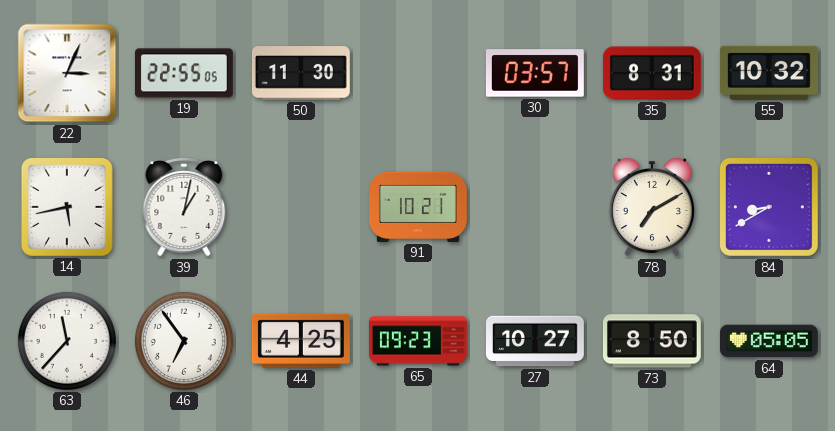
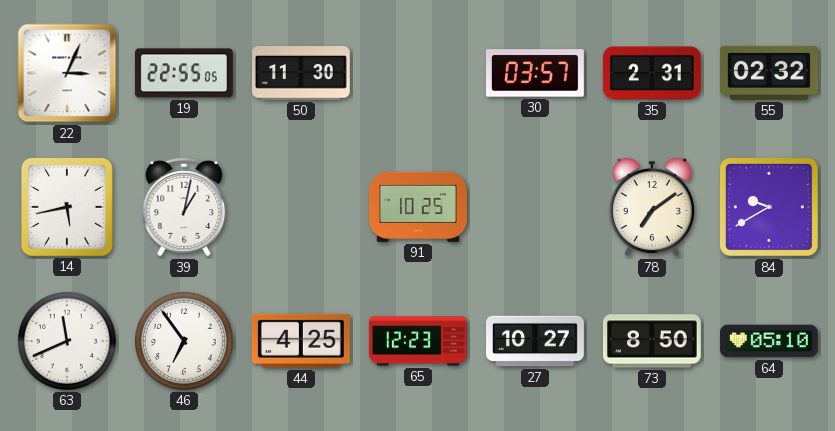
35: 8:31 -> 2:31
55: 10:32 -> 02:32
91: 10:21 -> 10:25
78: 7:10 -> 7:09
84: 8:40 -> 9:40
63: 11:37 -> 11:41
65: 09:23 -> 12:23
64: 05:05 -> 05:10
